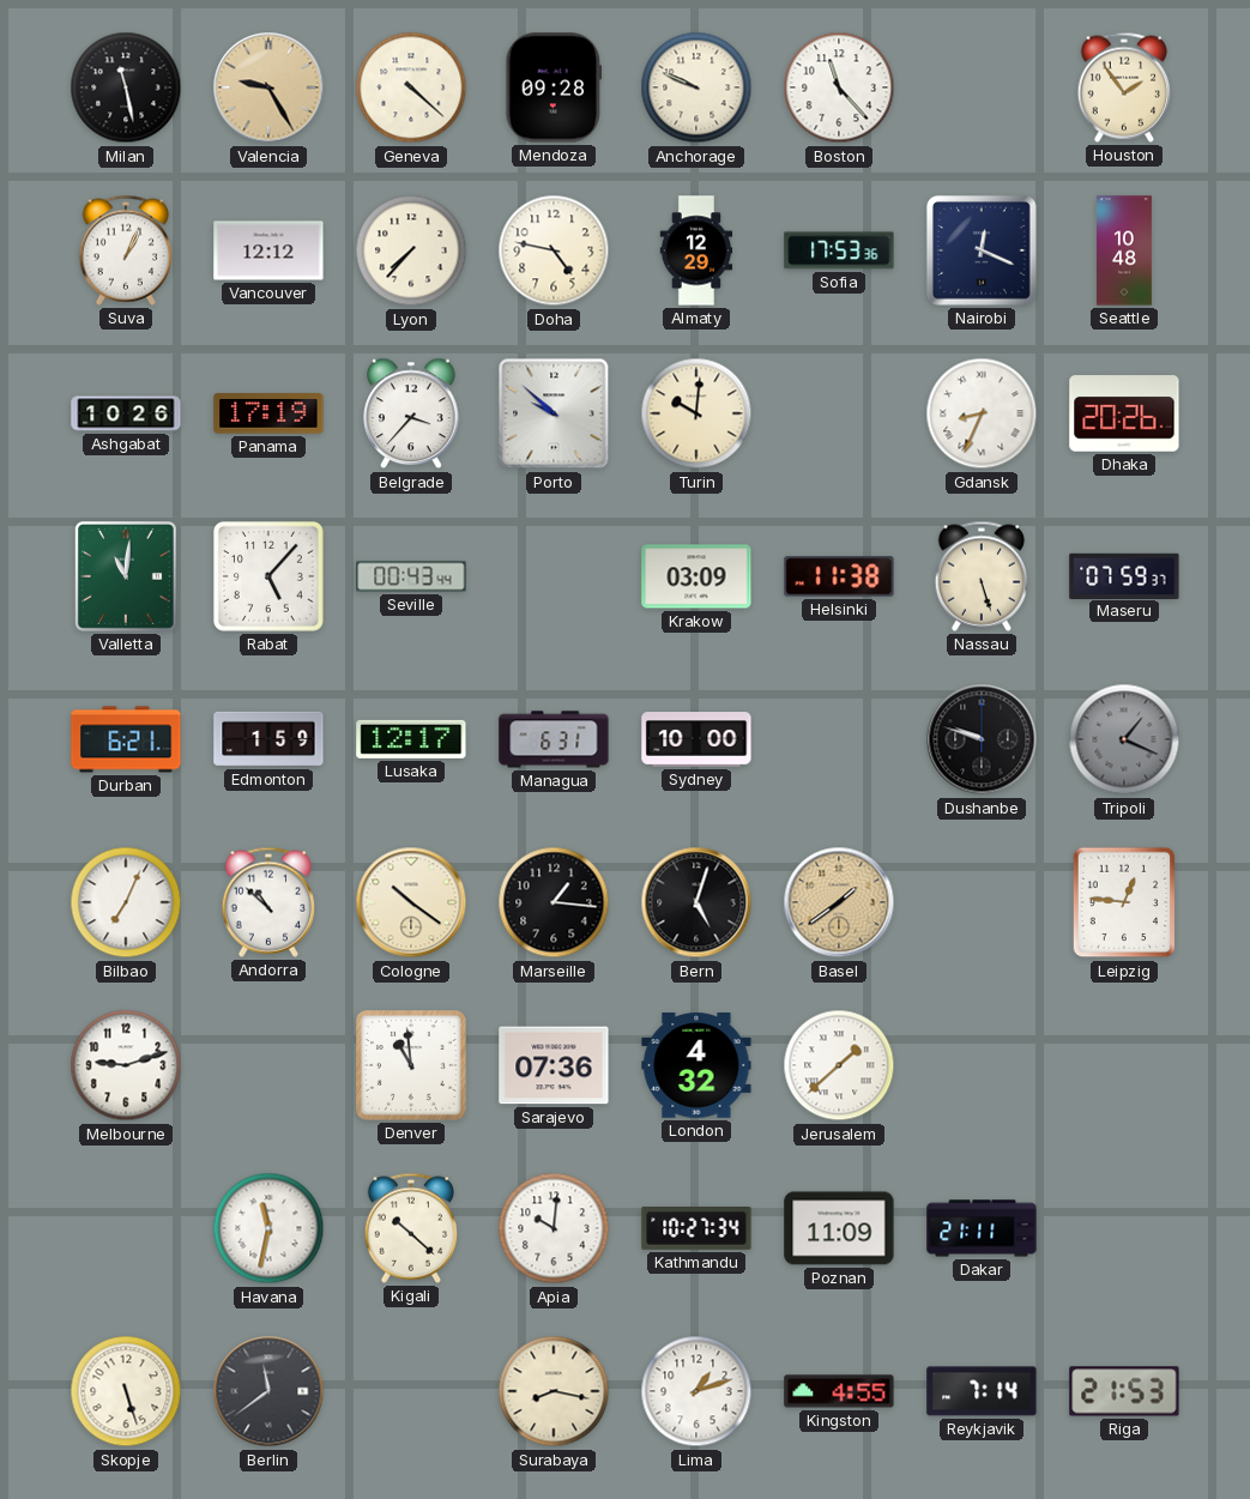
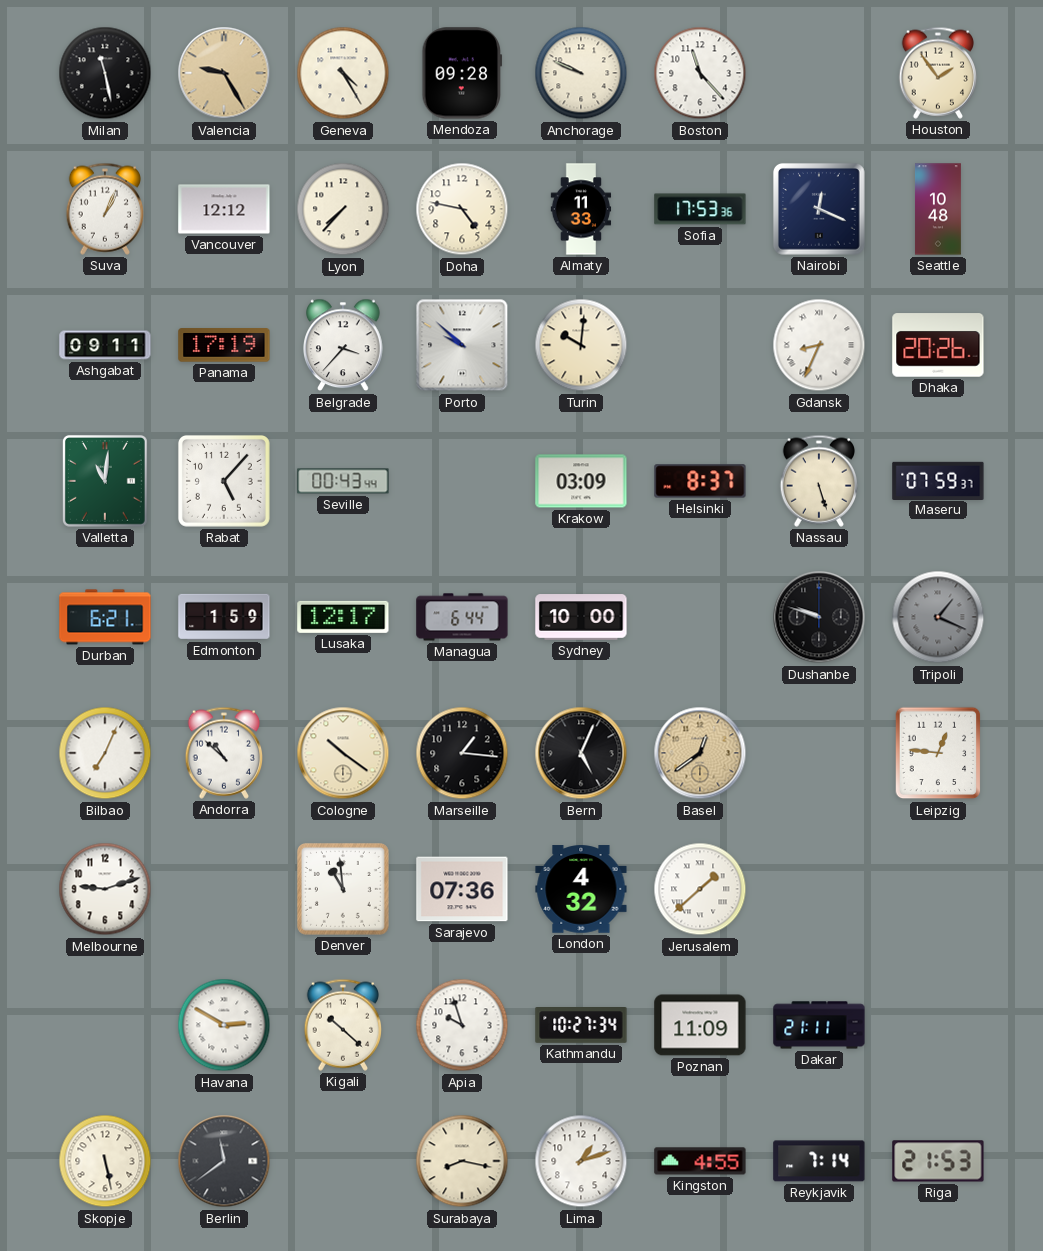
Geneva: 4:22 -> 4:25
Almaty: 12:29 -> 11:33
Ashgabat: 10:26 -> 09:11
Helsinki: 11:38 -> 8:37
Managua: 6:31 -> 6:44
Bern: 5:03 -> 5:04
Basel: 1:39 -> 12:39
Havana: 11:32 -> 2:50
Apia: 10:01 -> 9:57
Skopje: 5:27 -> 5:28
